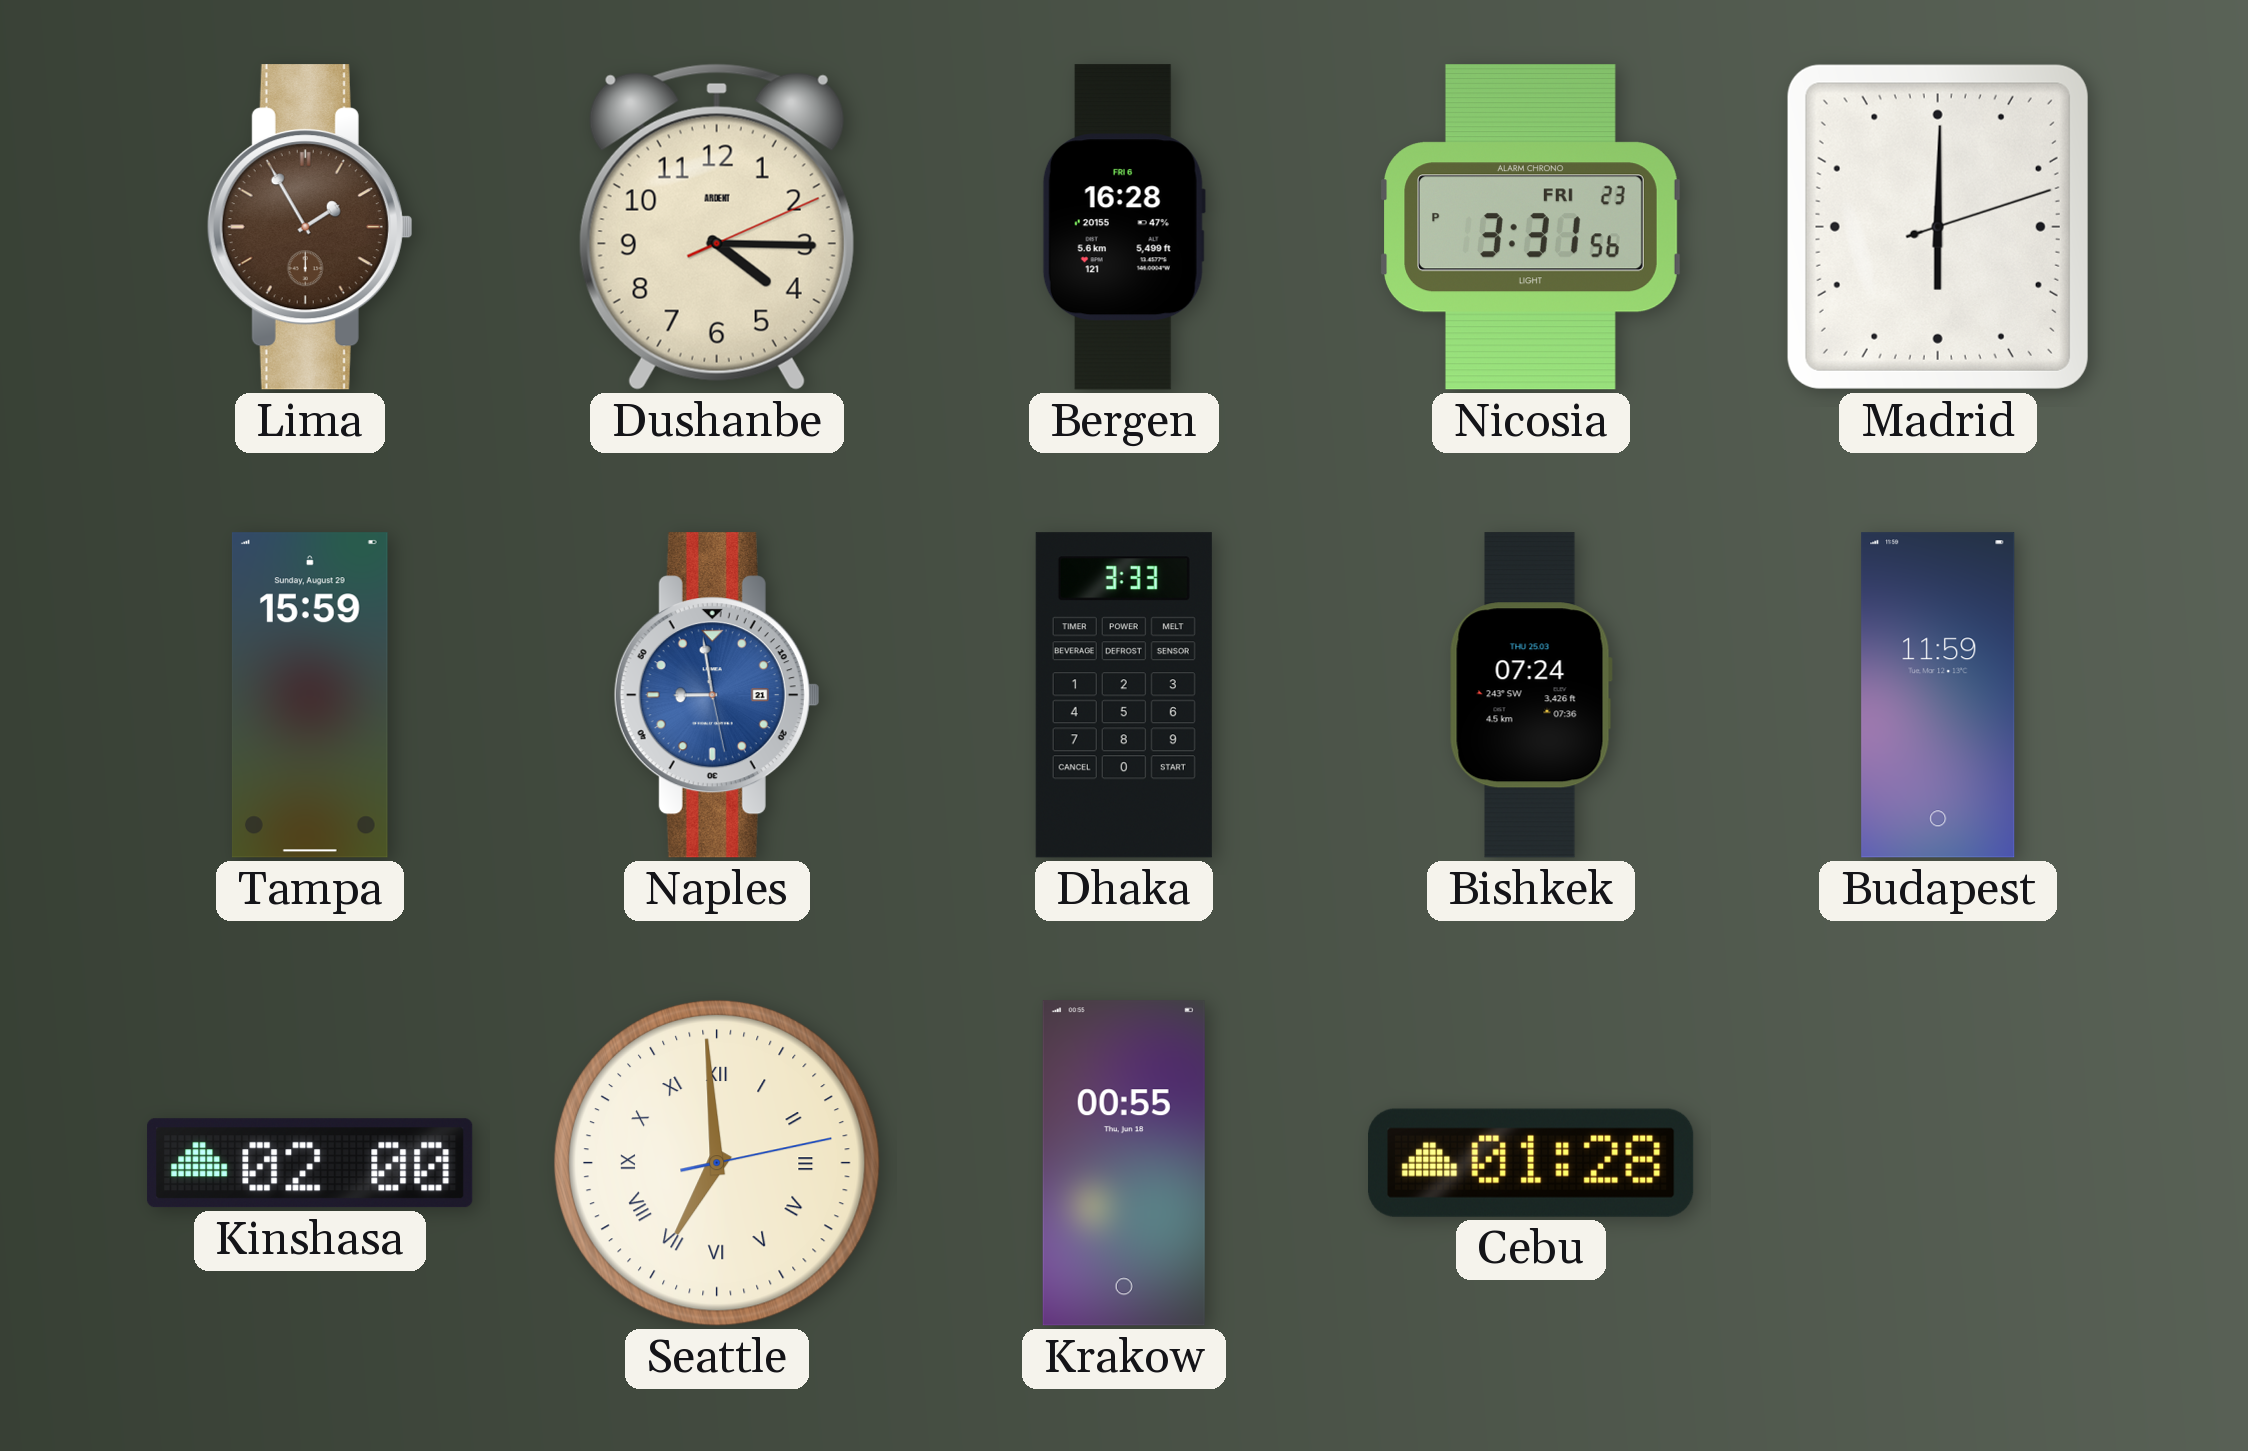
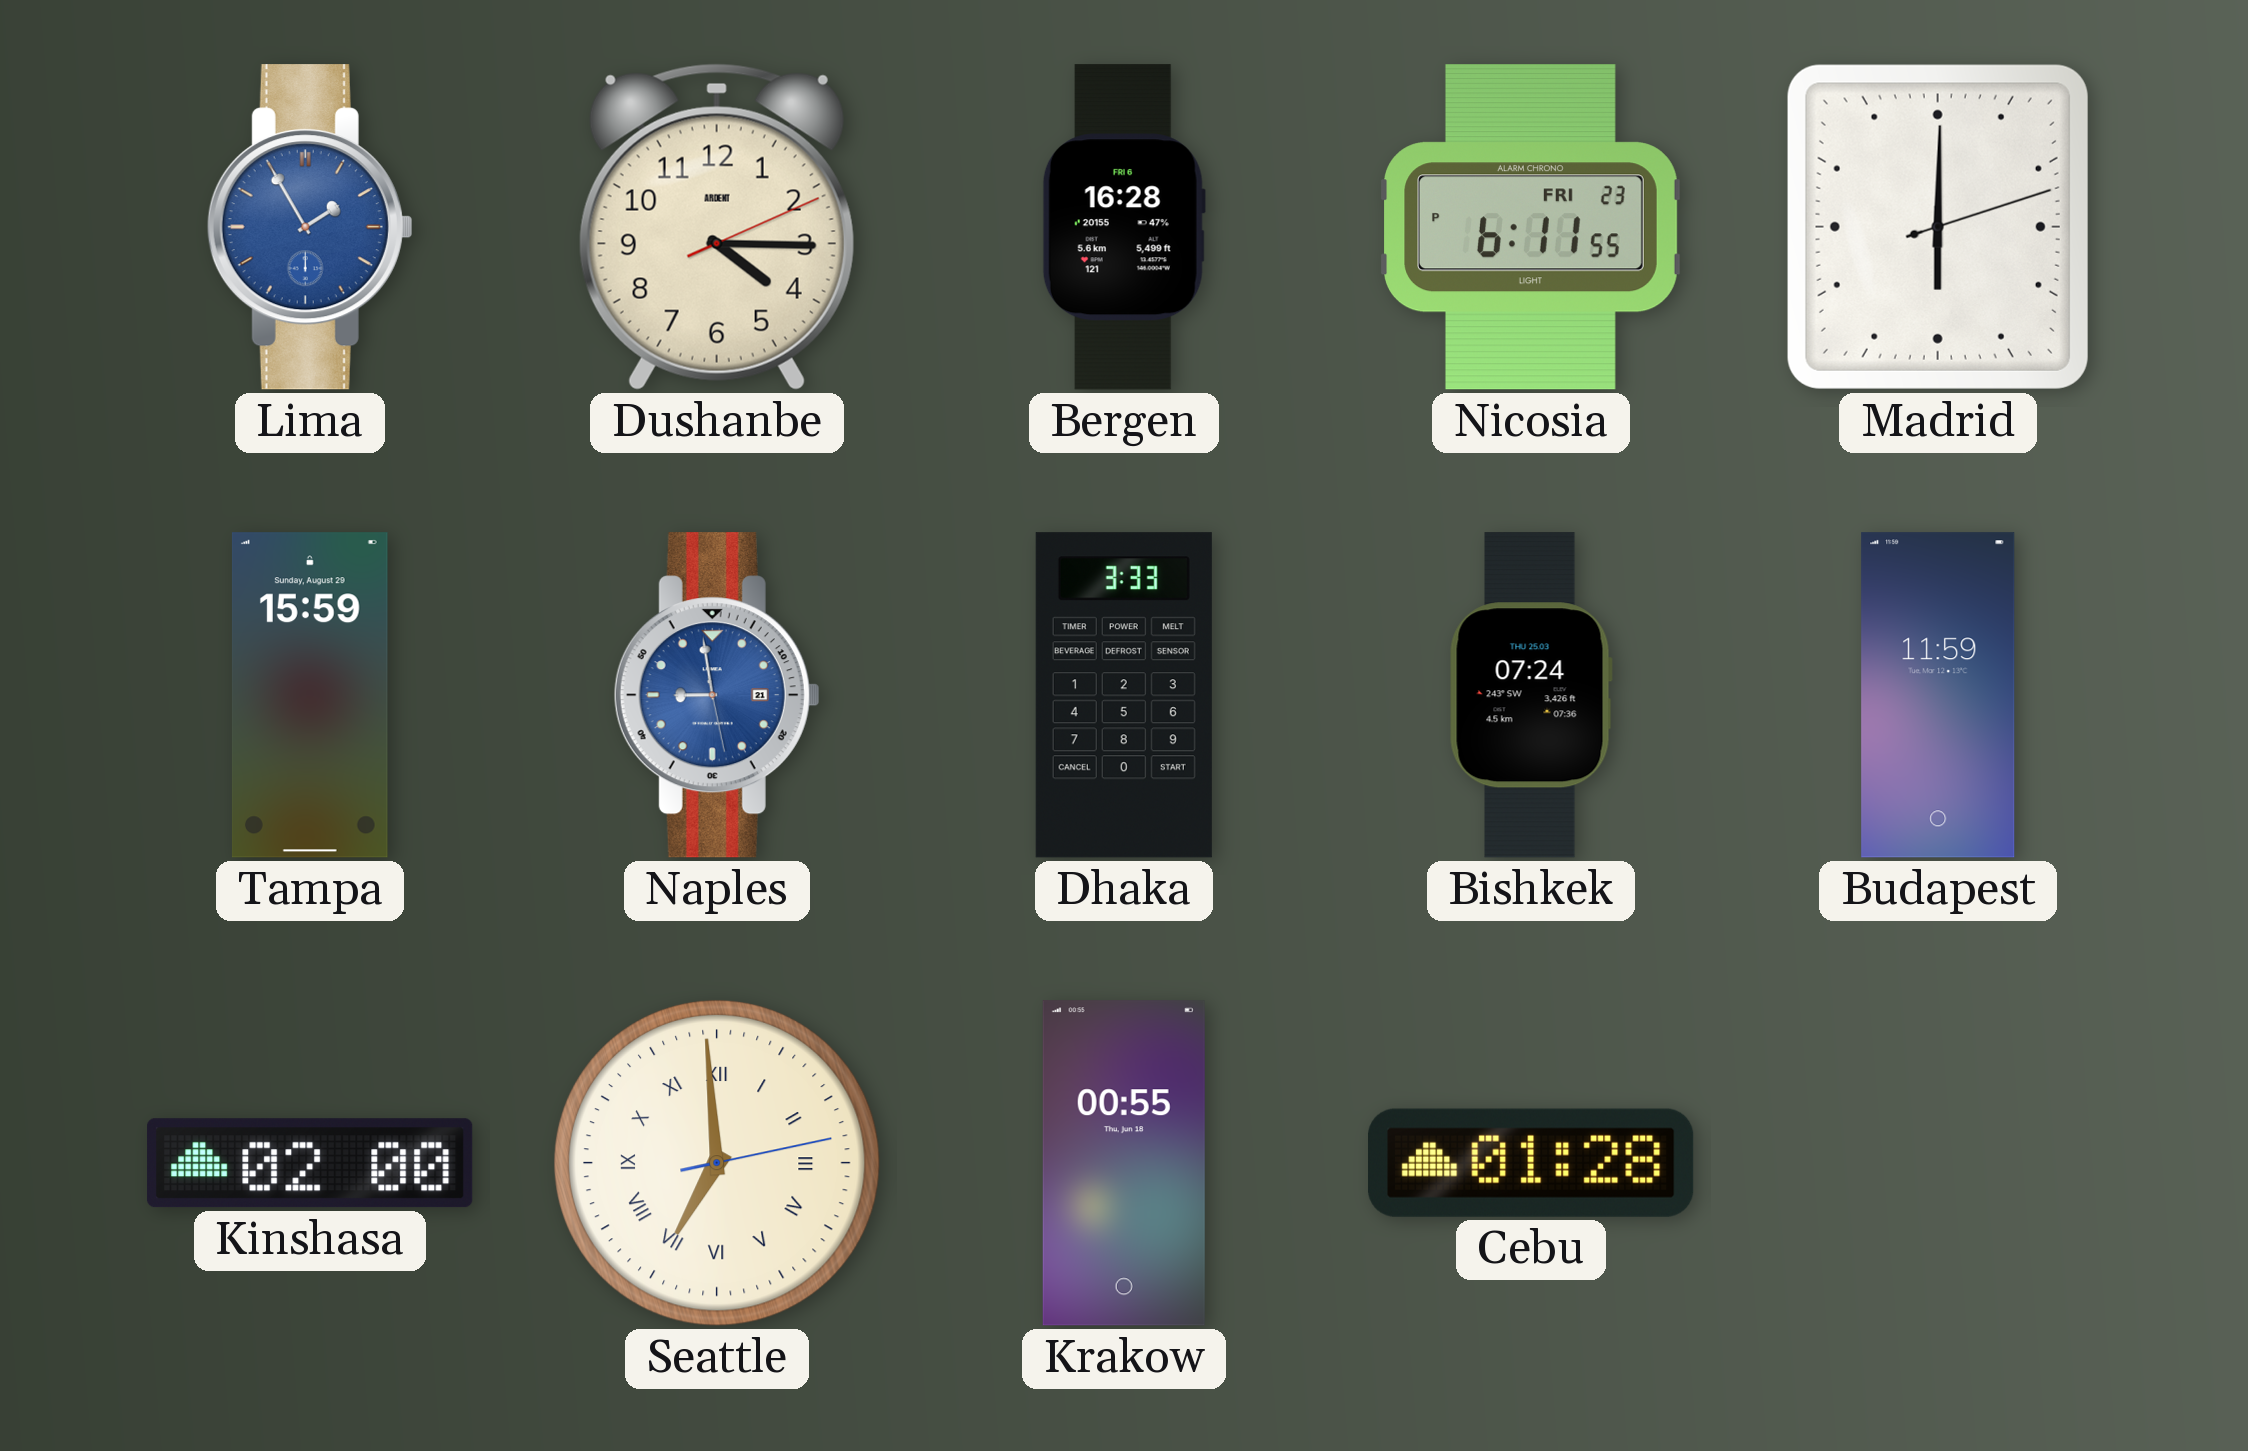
Lima dial: brown -> blue
Nicosia: 3:31 -> 6:11
